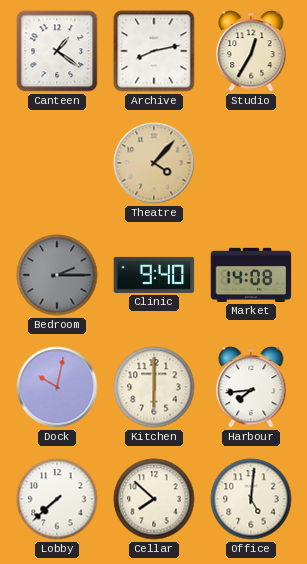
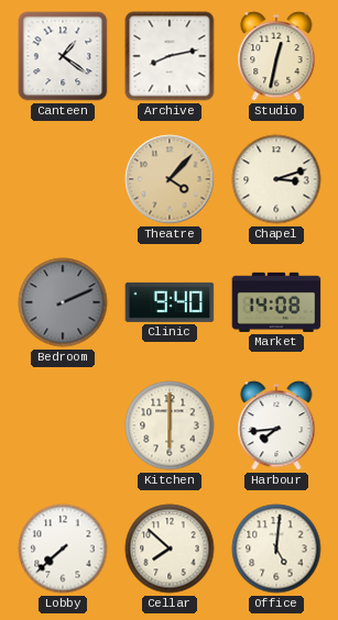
Studio: 12:35 -> 12:32
Chapel: none -> 3:12
Bedroom: 2:15 -> 2:11
Dock: 10:02 -> none
